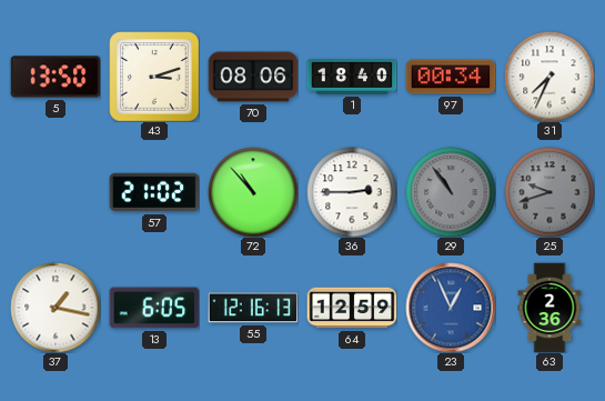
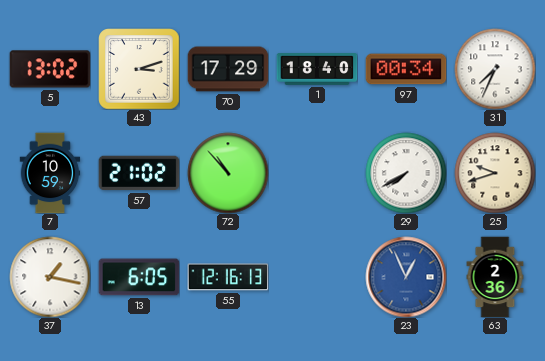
5: 13:50 -> 13:02
70: 08:06 -> 17:29
7: none -> 10:59
36: 2:45 -> none
29: 10:54 -> 7:40
29 dial: grey -> white
25 dial: grey -> cream
64: 12:59 -> none
